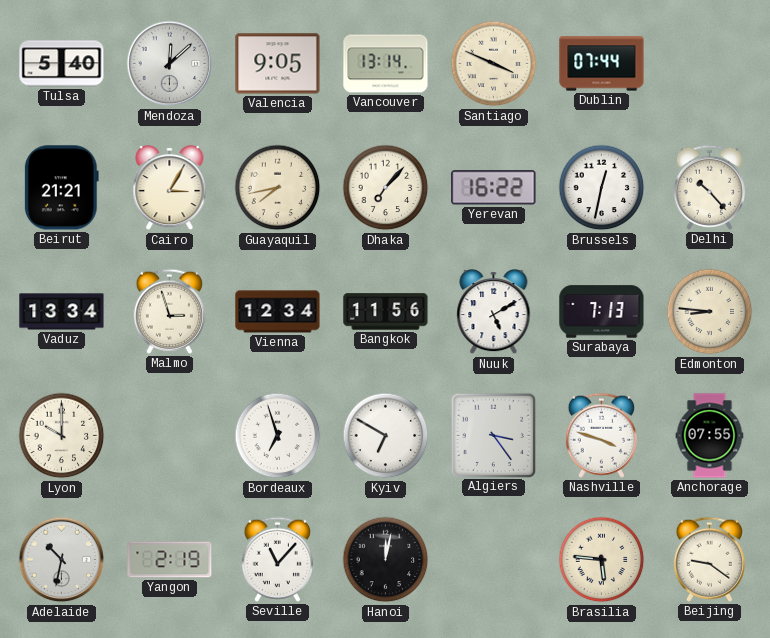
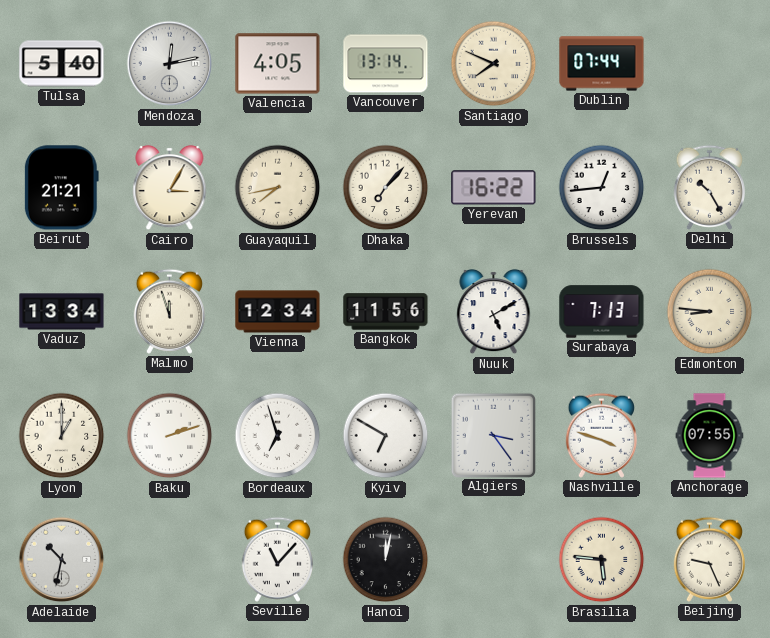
Mendoza: 12:08 -> 12:13
Valencia: 9:05 -> 4:05
Santiago: 3:49 -> 7:49
Brussels: 12:32 -> 12:44
Delhi: 10:23 -> 10:25
Malmo: 2:57 -> 11:57
Lyon: 10:00 -> 1:00
Baku: none -> 2:12
Yangon: 2:19 -> none
Beijing: 9:21 -> 9:26
